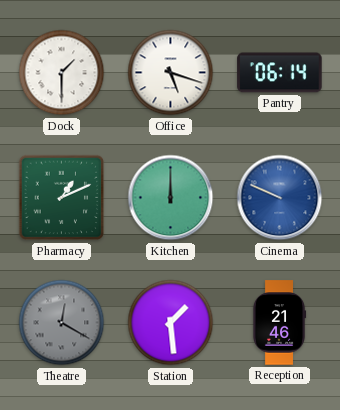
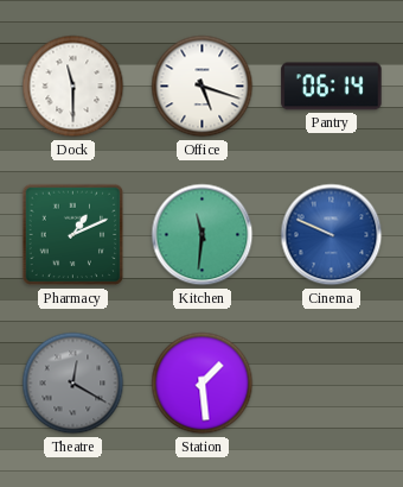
Dock: 1:30 -> 11:30
Kitchen: 12:00 -> 11:31
Reception: 21:46 -> none
